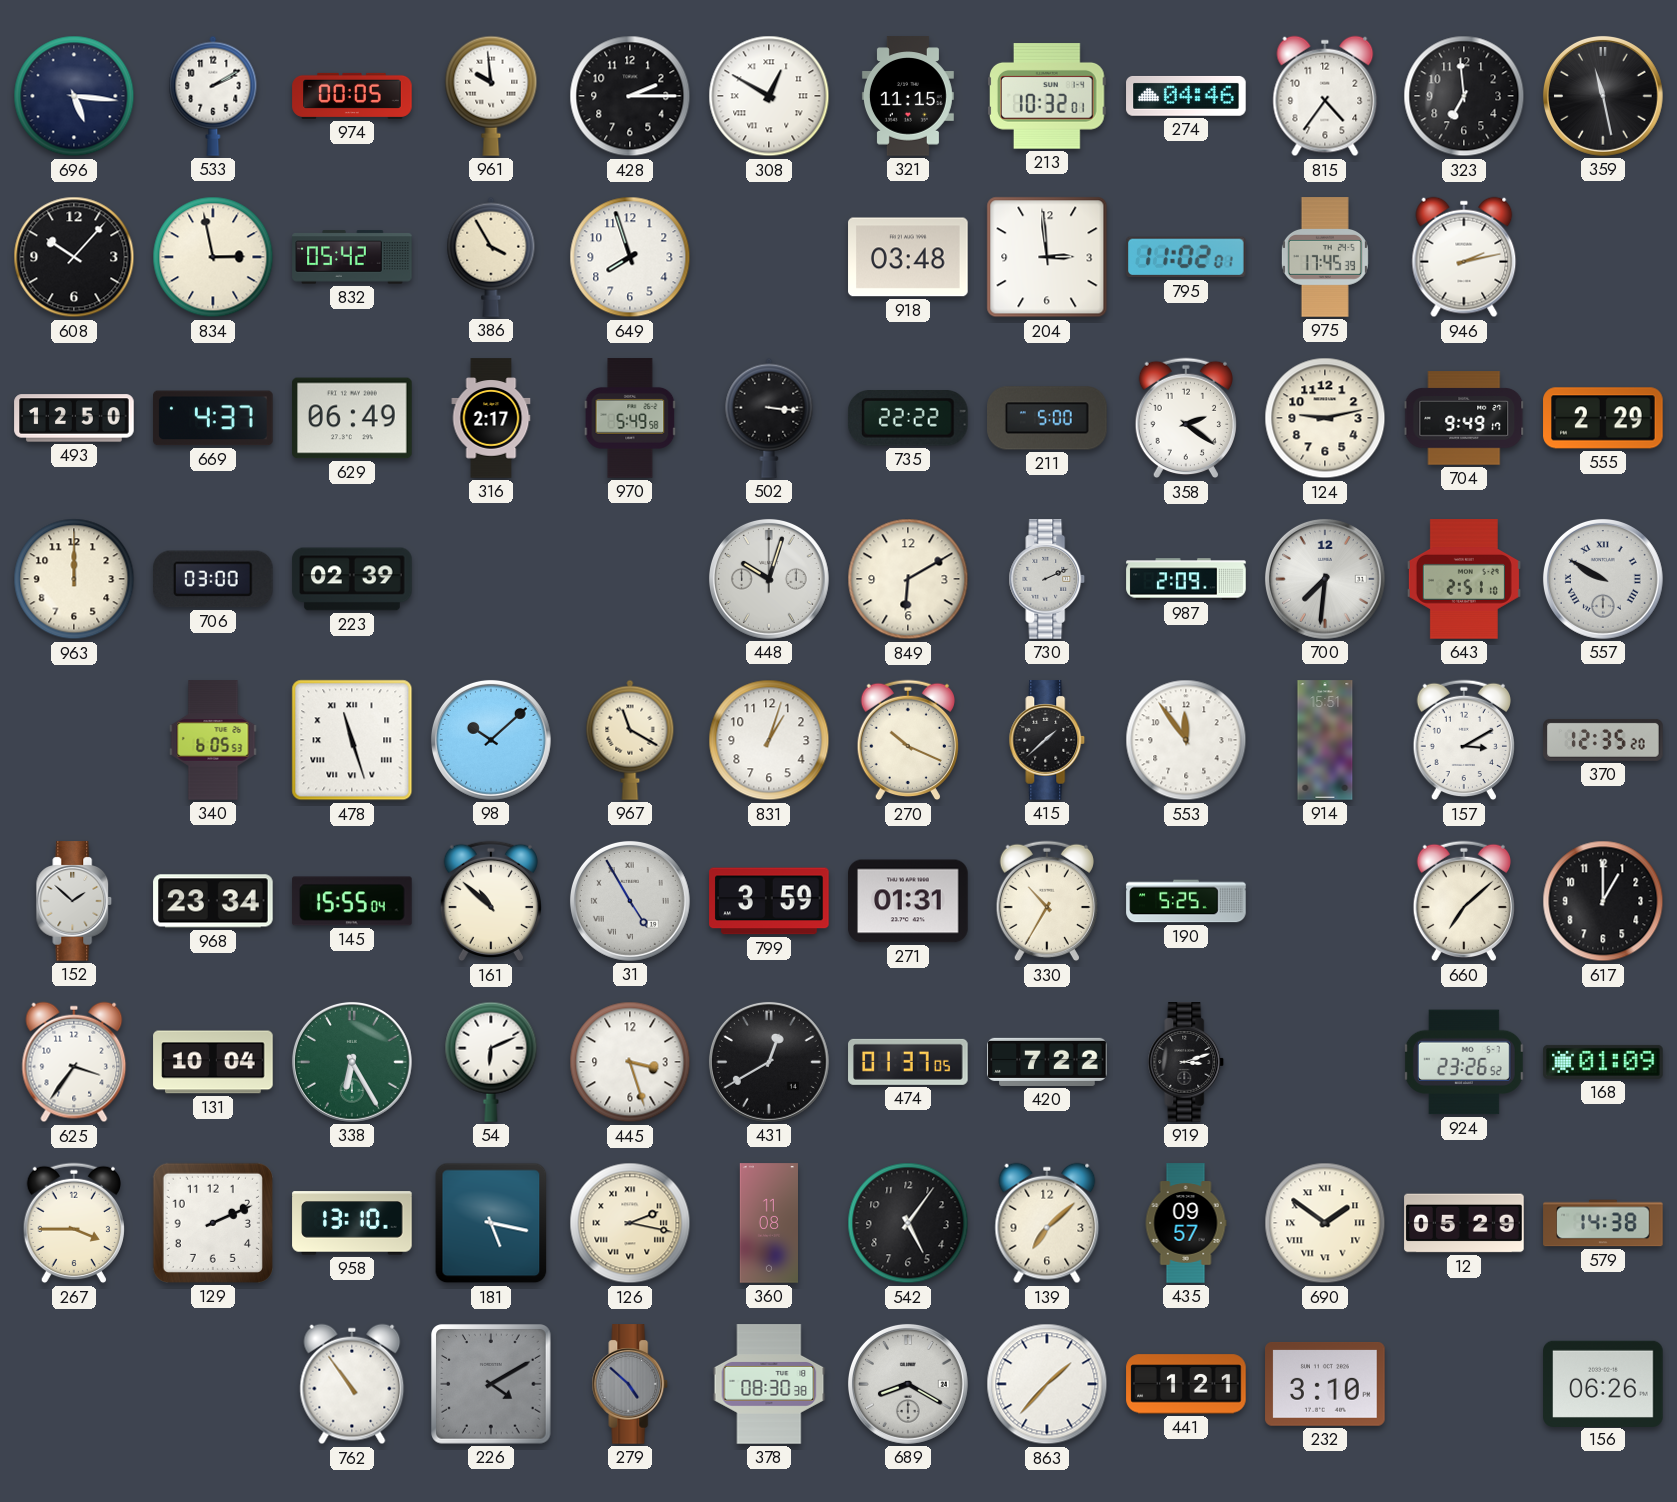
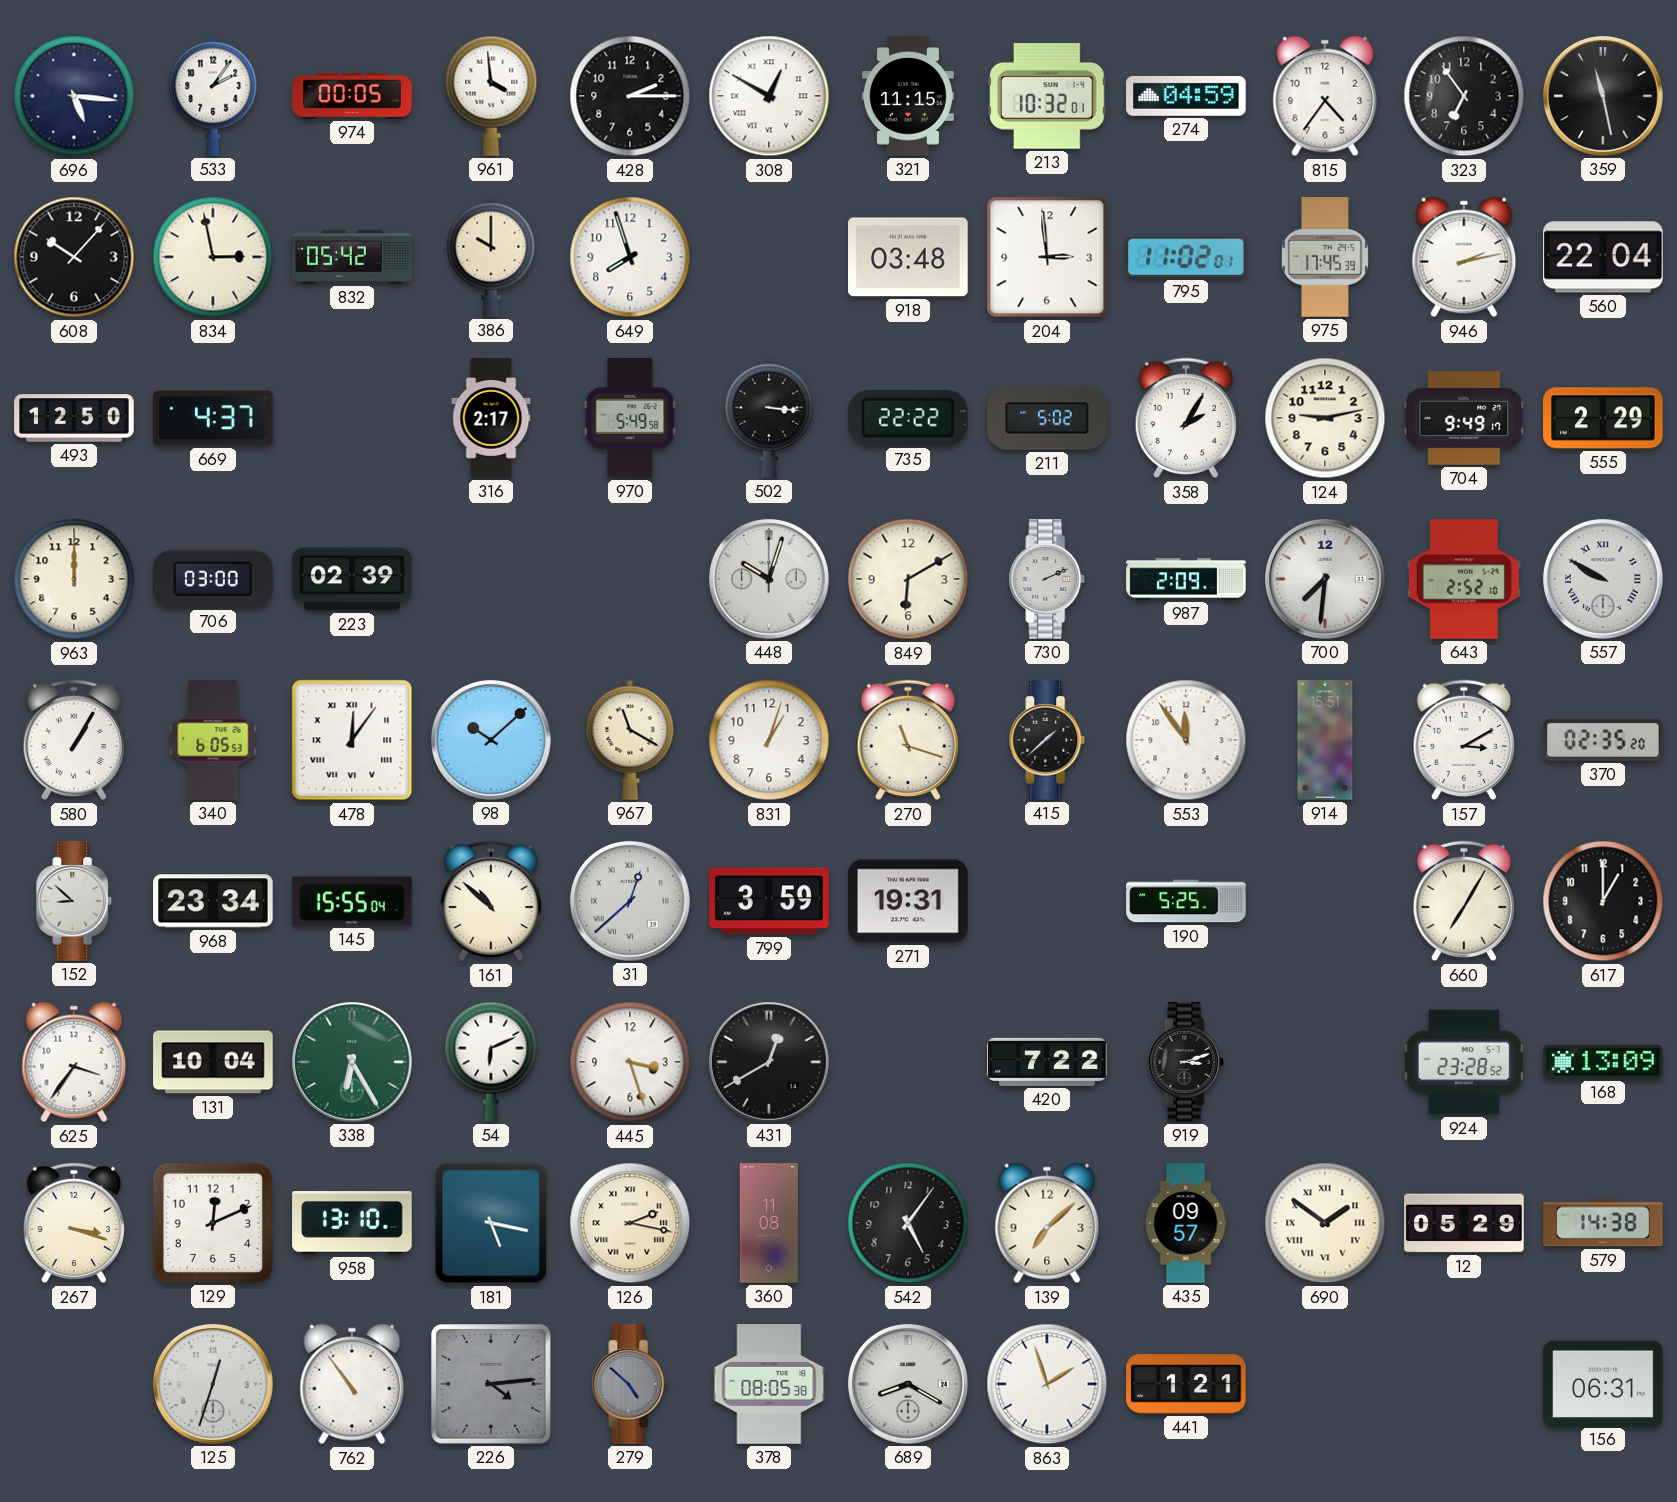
533: 2:10 -> 2:06
961: 9:59 -> 3:59
274: 04:46 -> 04:59
323: 6:59 -> 6:54
386: 3:55 -> 10:00
560: none -> 22:04
629: 06:49 -> none
211: 5:00 -> 5:02
358: 2:21 -> 2:05
643: 2:51 -> 2:52
580: none -> 1:05
478: 11:27 -> 12:06
270: 10:19 -> 11:18
370: 12:35 -> 02:35
152: 1:52 -> 8:52
31: 4:55 -> 12:38
271: 01:31 -> 19:31
330: 10:35 -> none
660: 7:08 -> 7:05
474: 01:37 -> none
924: 23:26 -> 23:28
168: 01:09 -> 13:09
267: 3:45 -> 3:18
129: 2:11 -> 12:11
125: none -> 12:33
226: 4:10 -> 4:14
378: 08:30 -> 08:05
863: 1:37 -> 1:57
232: 3:10 -> none
156: 06:26 -> 06:31
